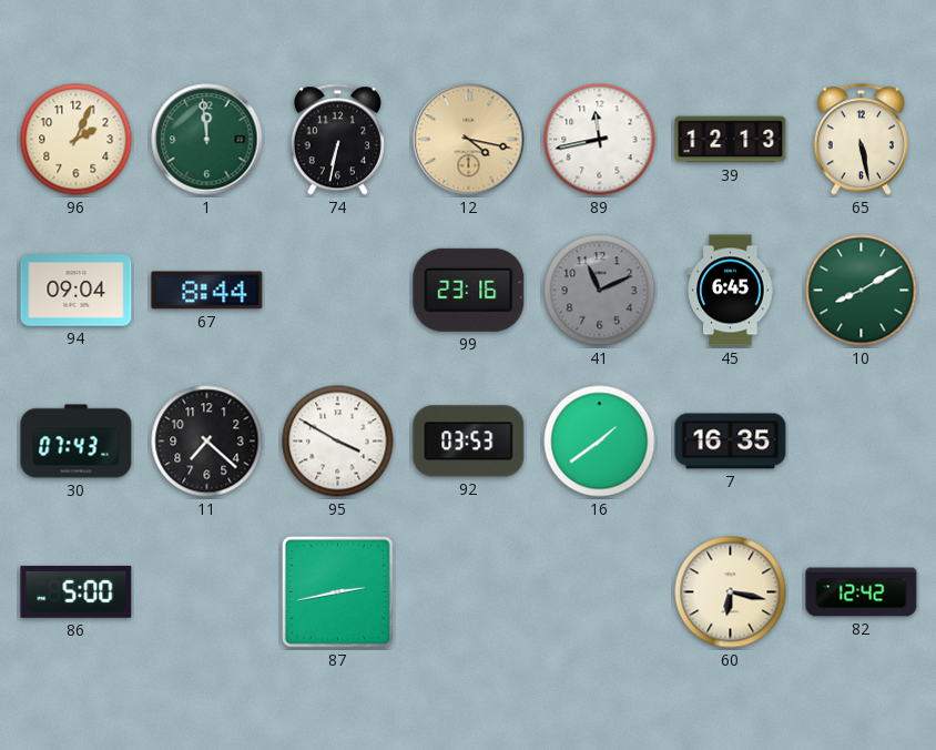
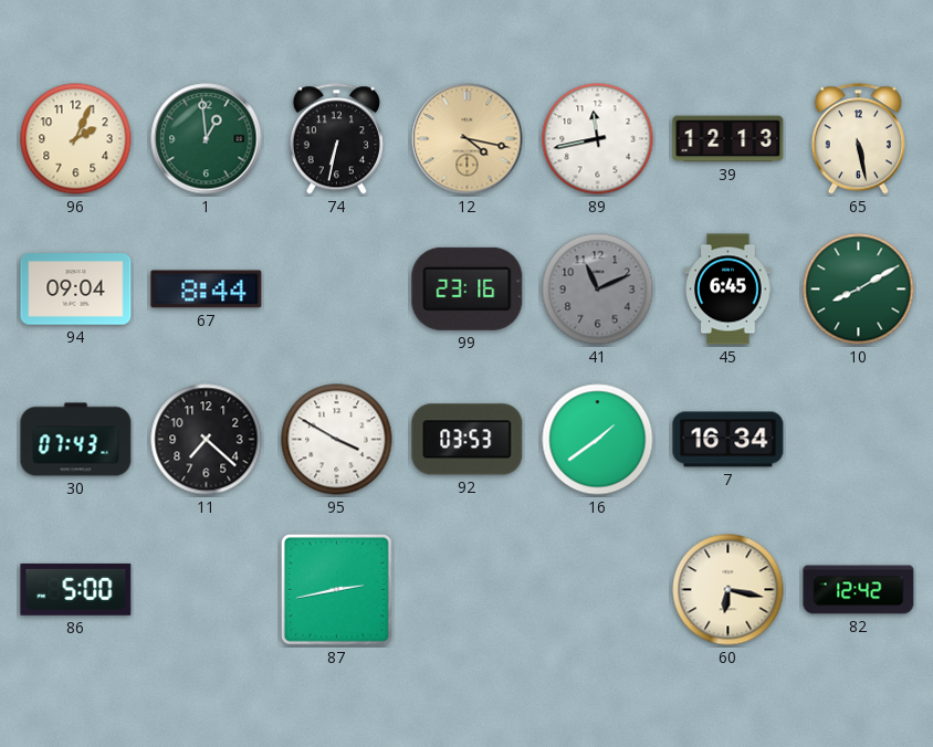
1: 11:59 -> 12:59
7: 16:35 -> 16:34
